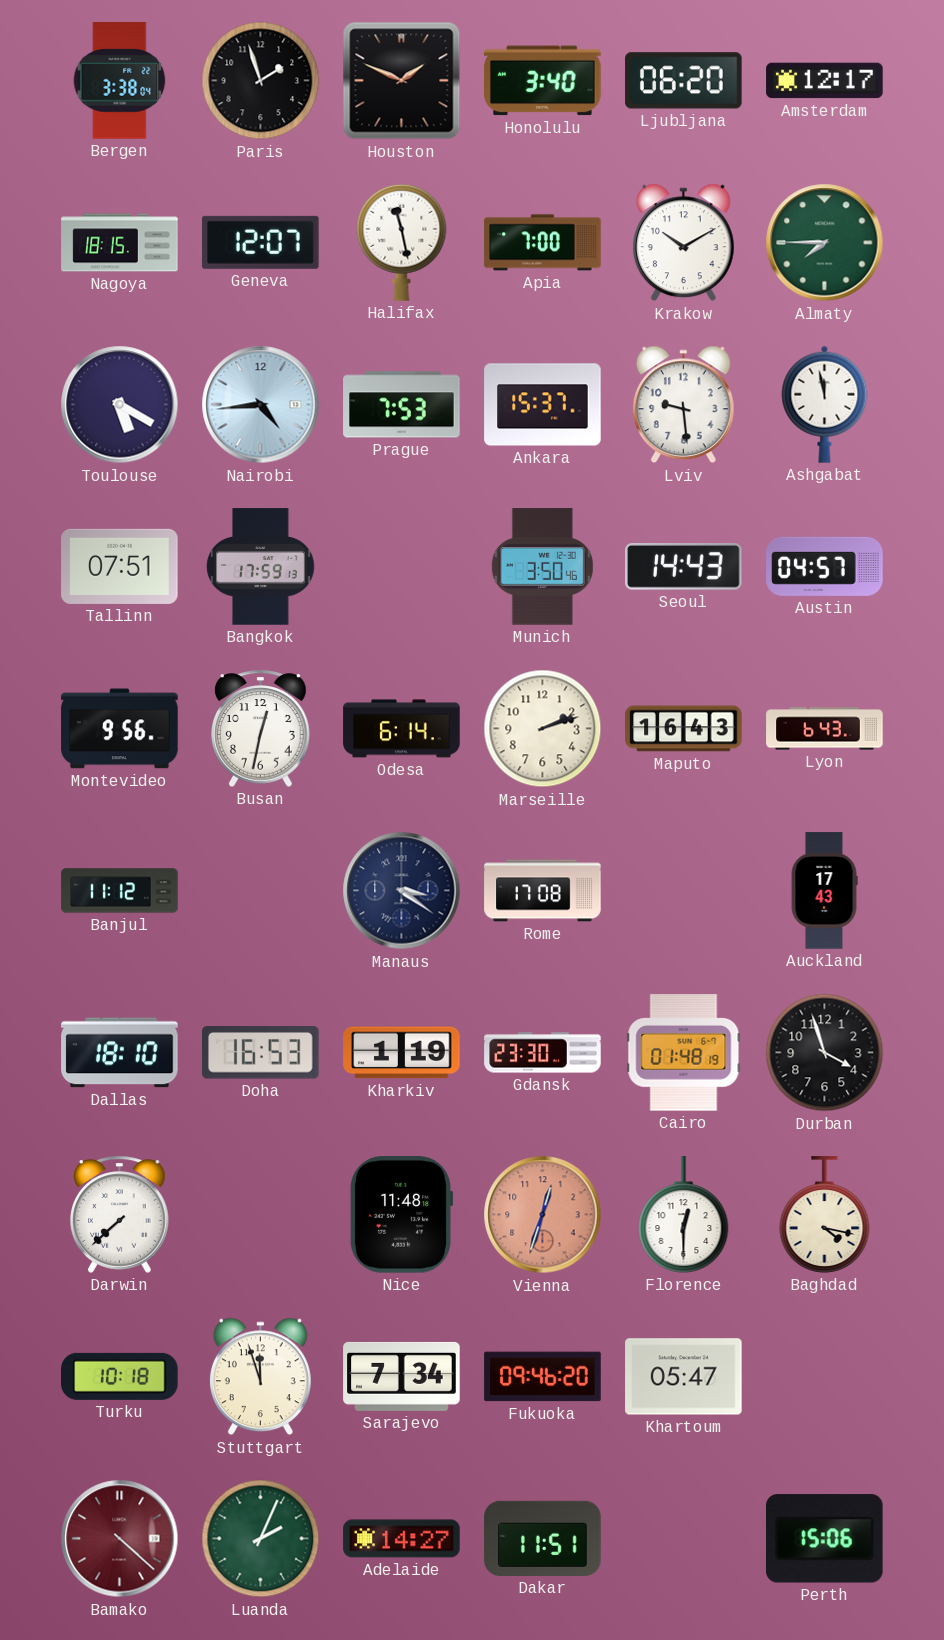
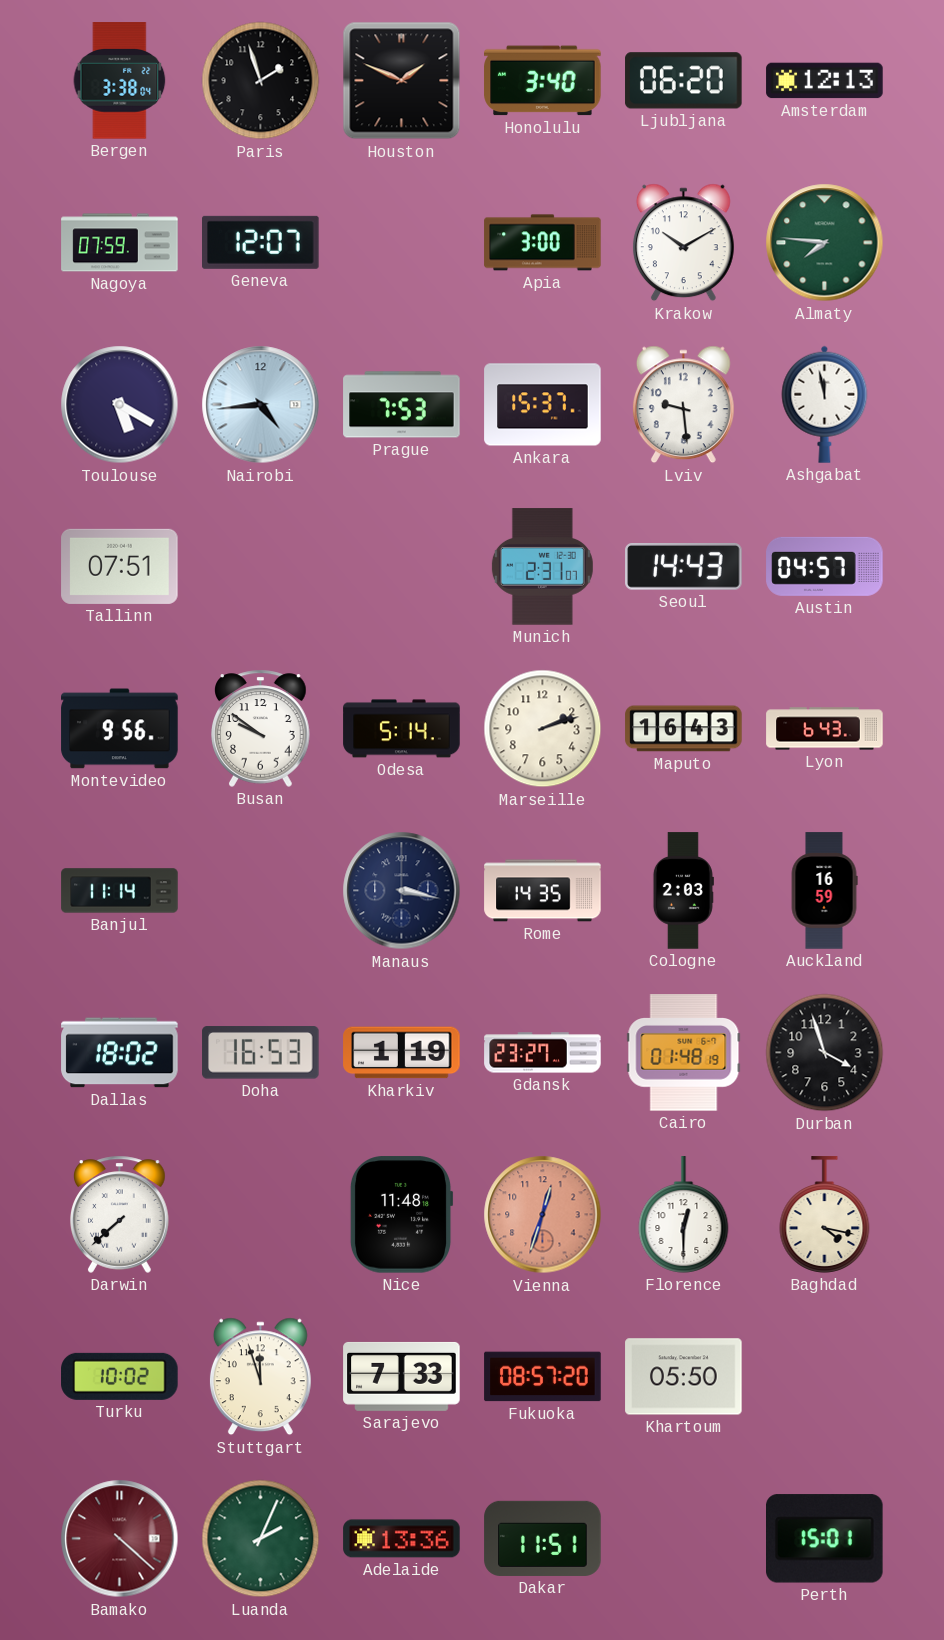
Amsterdam: 12:17 -> 12:13
Nagoya: 18:15 -> 07:59
Halifax: 11:28 -> none
Apia: 7:00 -> 3:00
Almaty: 7:45 -> 7:46
Bangkok: 17:59 -> none
Munich: 3:50 -> 2:31
Busan: 12:32 -> 9:51
Odesa: 6:14 -> 5:14
Banjul: 11:12 -> 11:14
Manaus: 3:21 -> 3:17
Rome: 17:08 -> 14:35
Cologne: none -> 2:03
Auckland: 17:43 -> 16:59
Dallas: 18:10 -> 18:02
Gdansk: 23:30 -> 23:27
Turku: 10:18 -> 10:02
Sarajevo: 7:34 -> 7:33
Fukuoka: 09:46 -> 08:57
Khartoum: 05:47 -> 05:50
Adelaide: 14:27 -> 13:36
Perth: 15:06 -> 15:01
